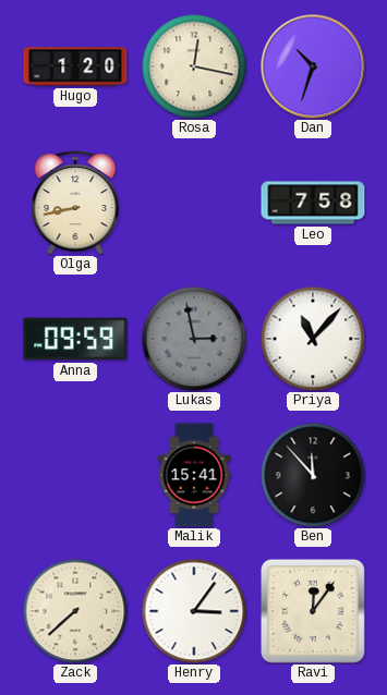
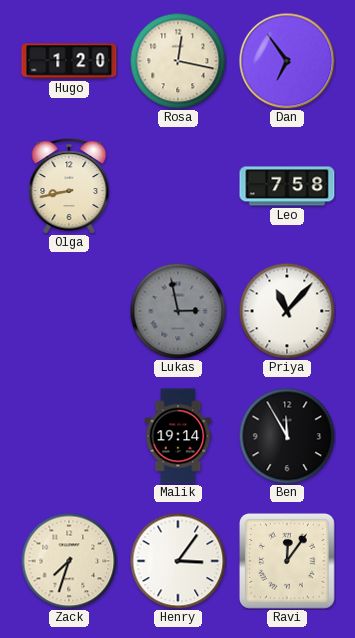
Dan: 10:33 -> 6:54
Anna: 09:59 -> none
Malik: 15:41 -> 19:14
Ben: 11:53 -> 11:55
Zack: 7:38 -> 7:33
